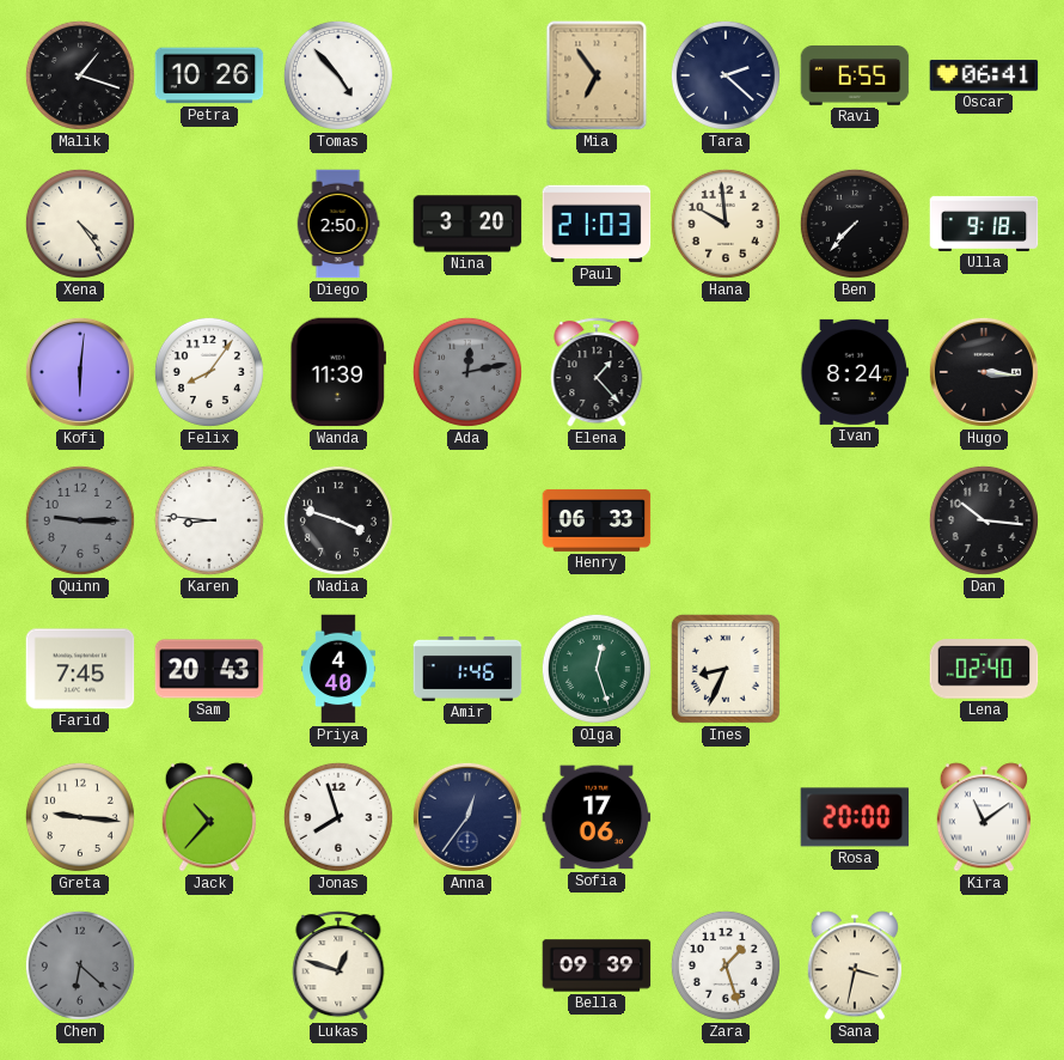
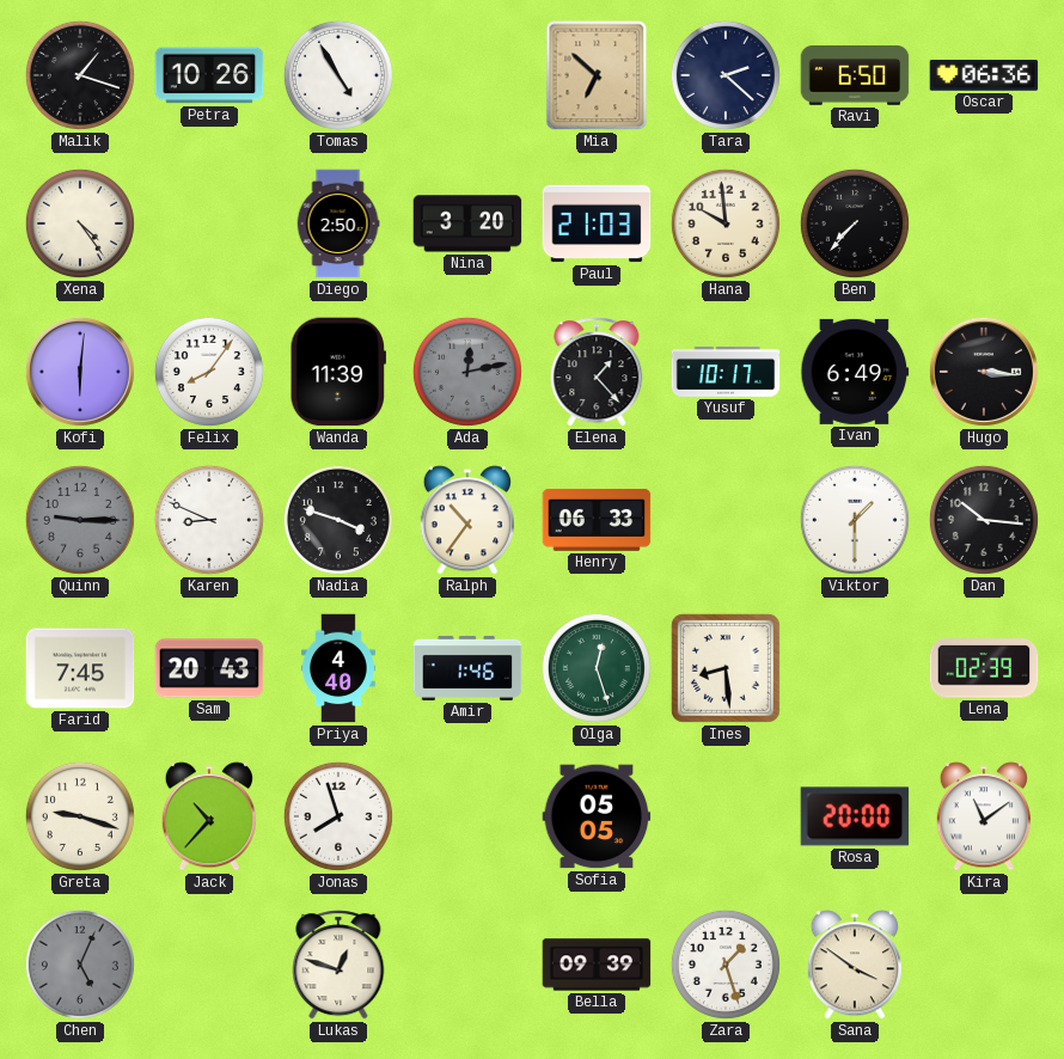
Tomas: 4:53 -> 4:55
Mia: 6:54 -> 6:52
Ravi: 6:55 -> 6:50
Oscar: 06:41 -> 06:36
Ulla: 9:18 -> none
Yusuf: none -> 10:17
Ivan: 8:24 -> 6:49
Karen: 8:46 -> 8:49
Ralph: none -> 10:36
Viktor: none -> 1:30
Ines: 8:34 -> 8:29
Lena: 02:40 -> 02:39
Greta: 9:16 -> 9:18
Anna: 12:36 -> none
Sofia: 17:06 -> 05:05
Chen: 6:22 -> 5:04
Sana: 3:32 -> 3:51
